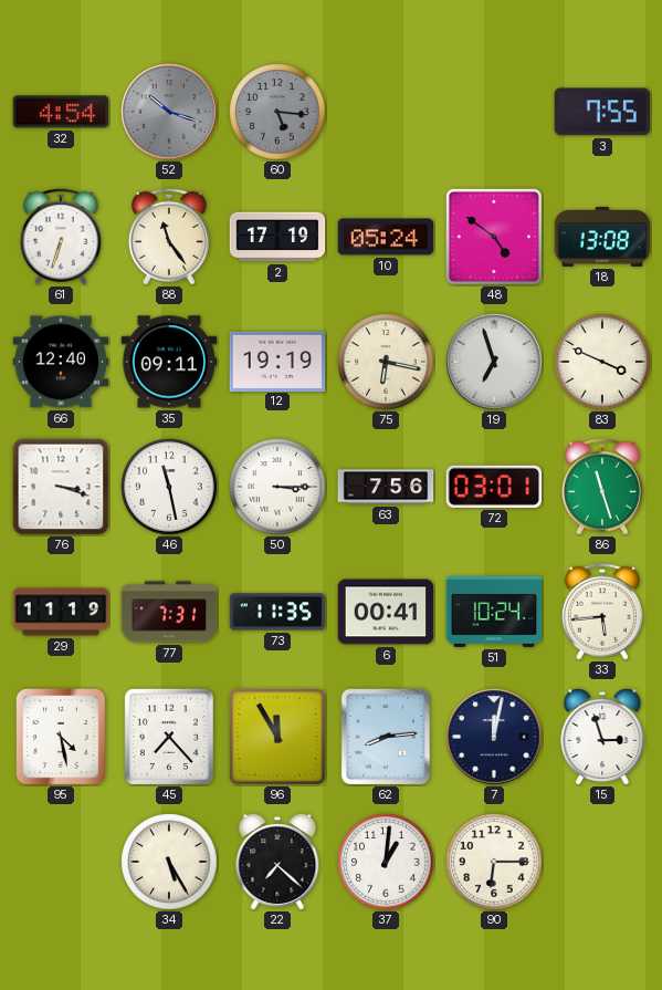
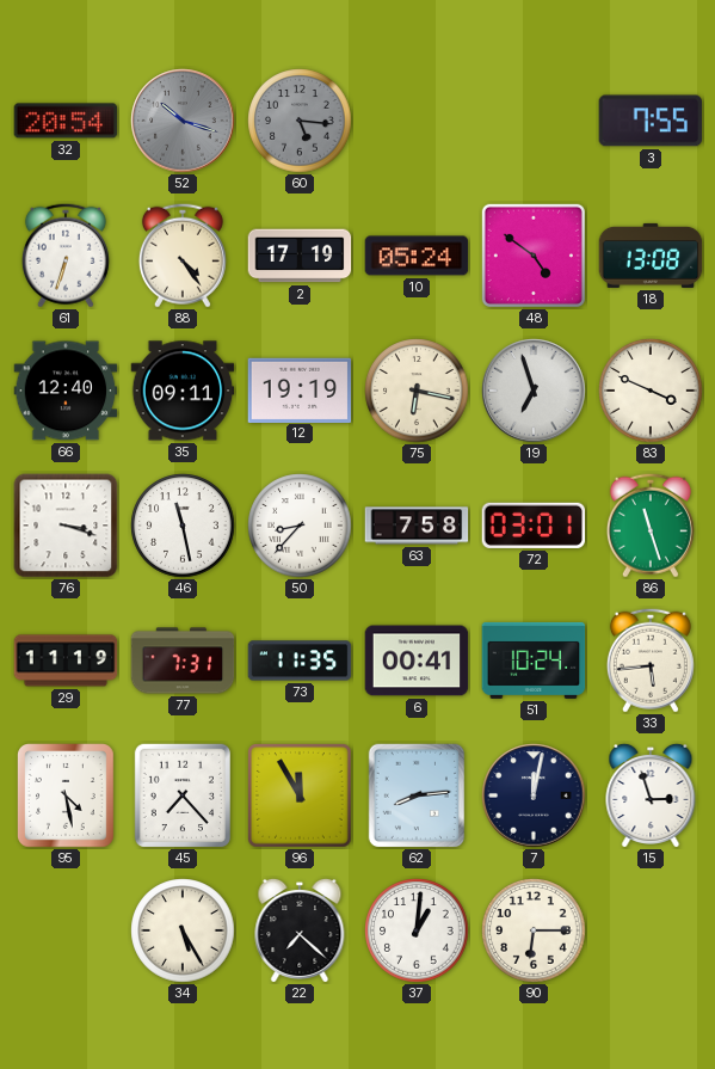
32: 4:54 -> 20:54
88: 11:24 -> 4:24
50: 3:15 -> 8:37
63: 7:56 -> 7:58
